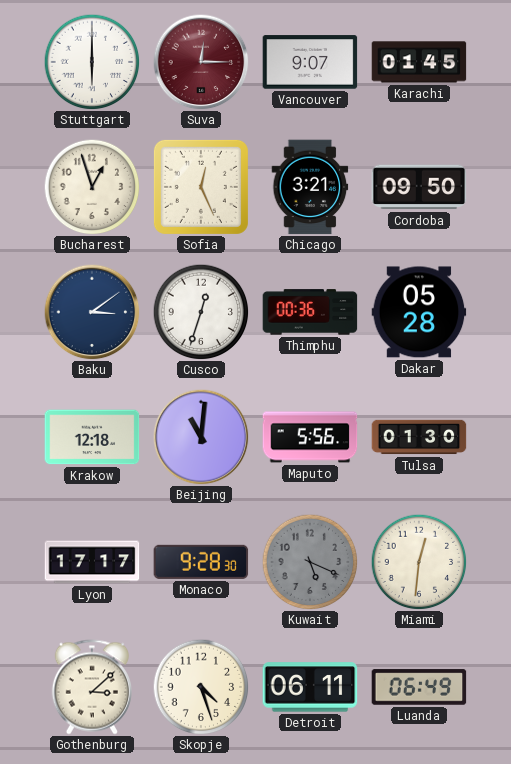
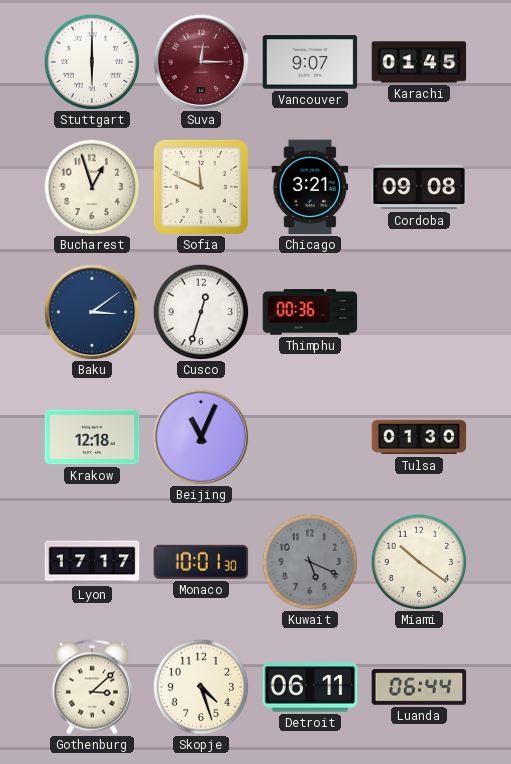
Sofia: 12:26 -> 11:49
Cordoba: 09:50 -> 09:08
Dakar: 05:28 -> none
Beijing: 11:01 -> 11:04
Maputo: 5:56 -> none
Monaco: 9:28 -> 10:01
Miami: 12:31 -> 10:21
Luanda: 06:49 -> 06:44
